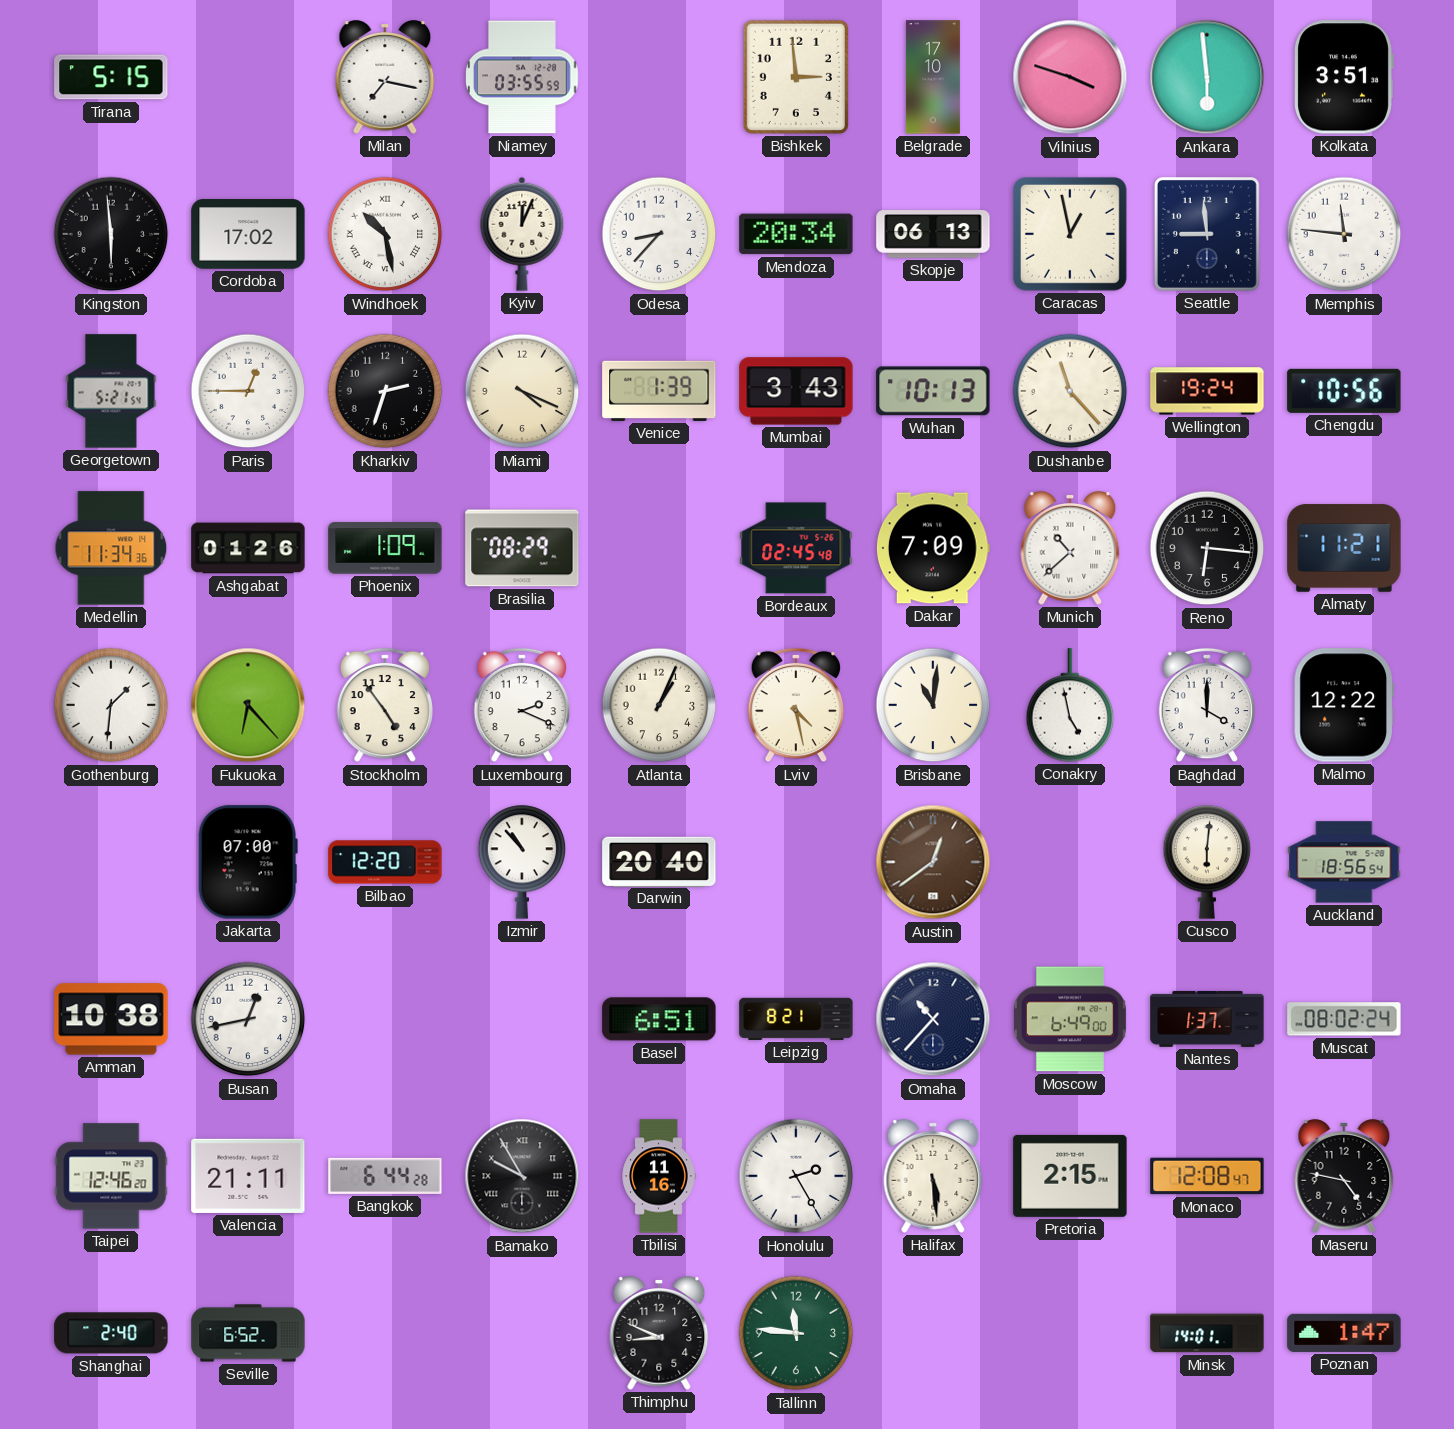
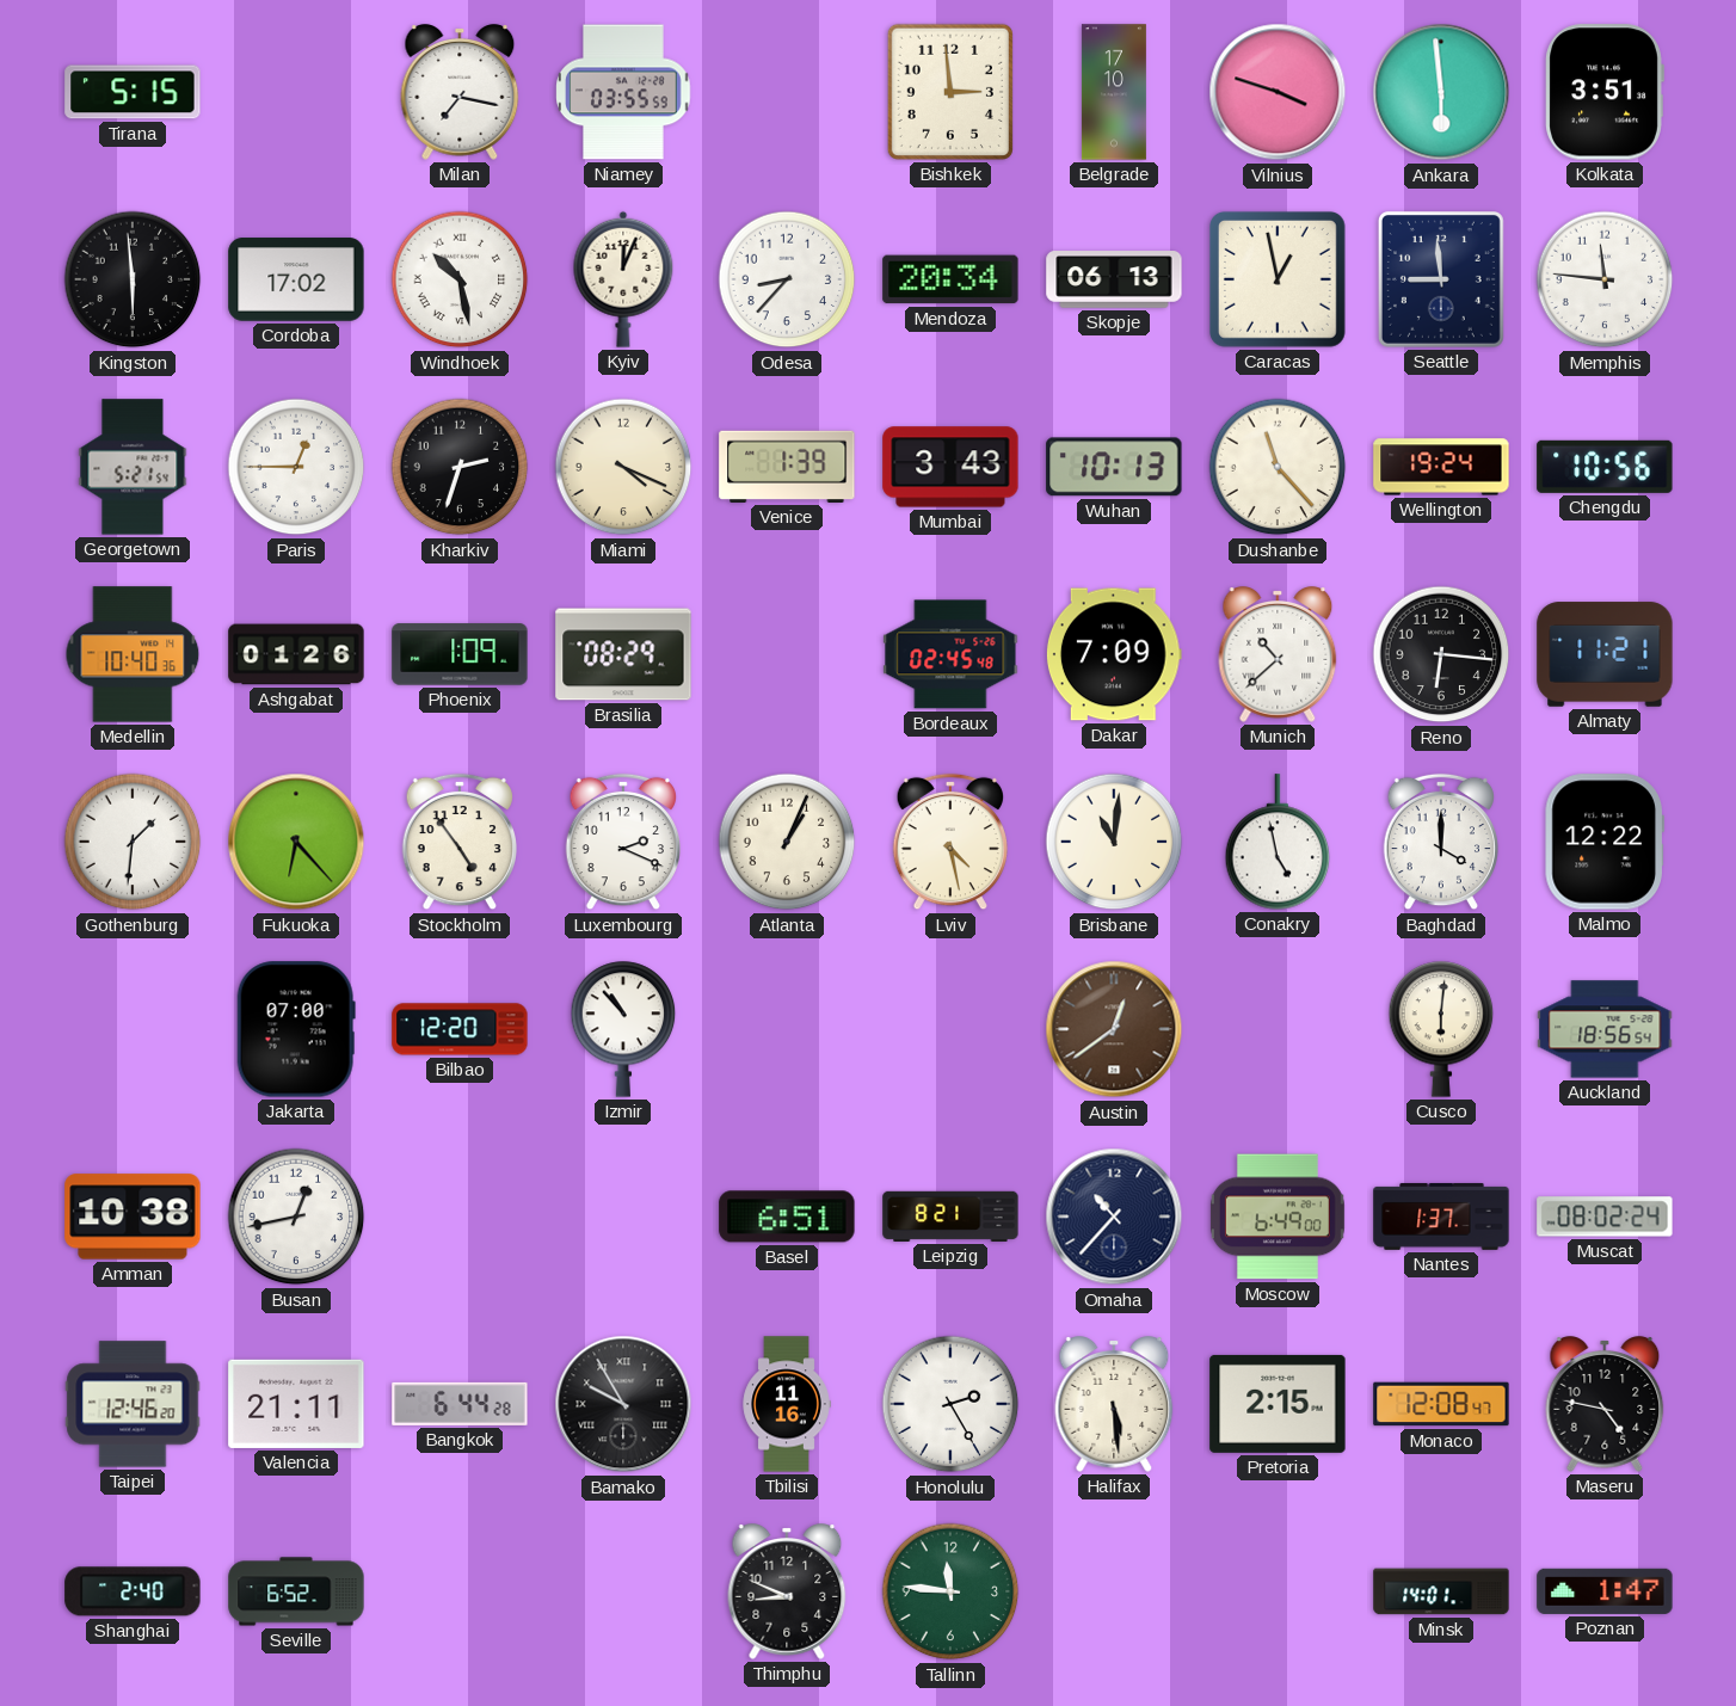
Medellin: 11:34 -> 10:40
Darwin: 20:40 -> none
